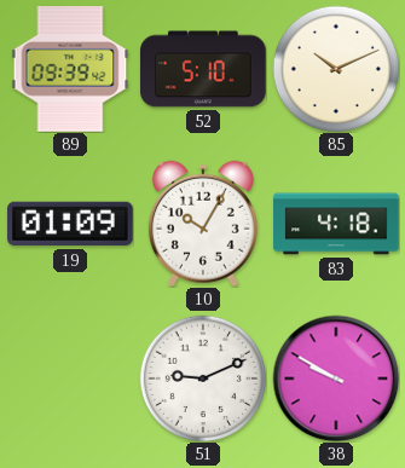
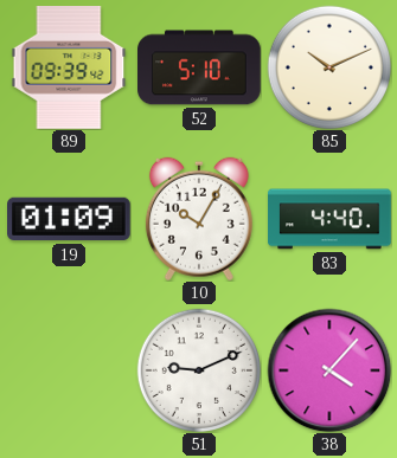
83: 4:18 -> 4:40
38: 9:50 -> 4:07
